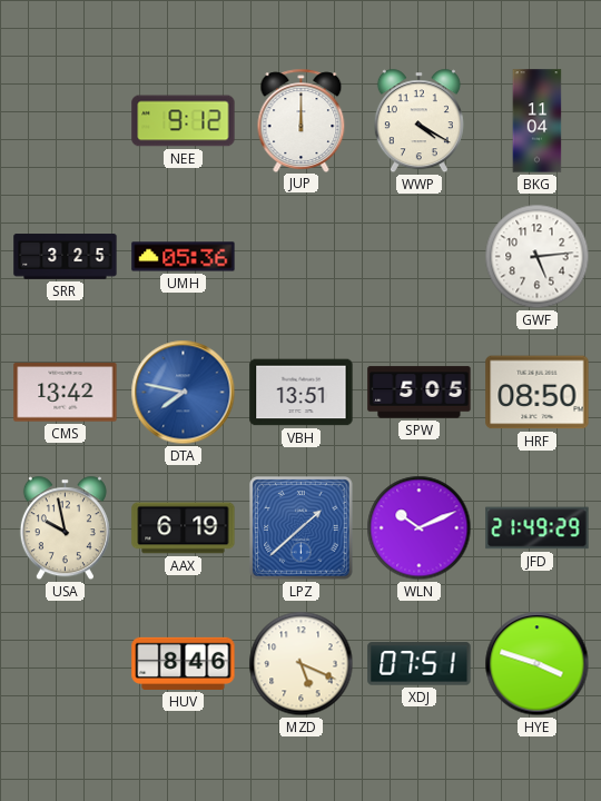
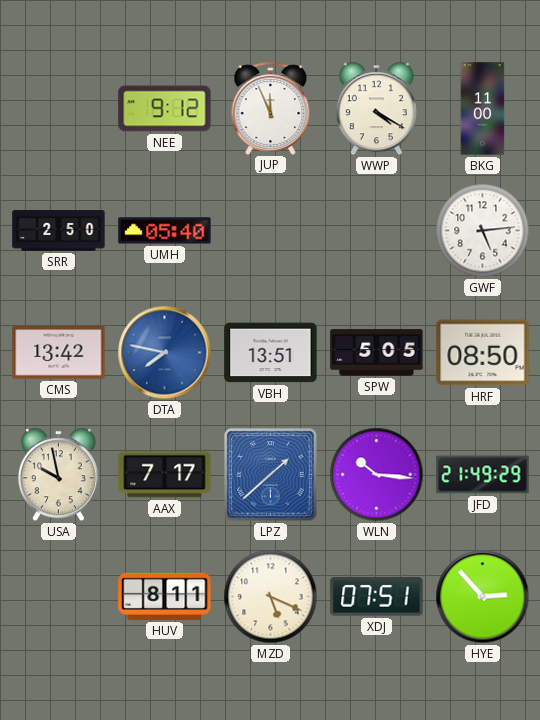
JUP: 12:00 -> 11:56
BKG: 11:04 -> 11:00
SRR: 3:25 -> 2:50
UMH: 05:36 -> 05:40
AAX: 6:19 -> 7:17
WLN: 10:11 -> 10:16
HUV: 8:46 -> 8:11
HYE: 3:48 -> 2:53
